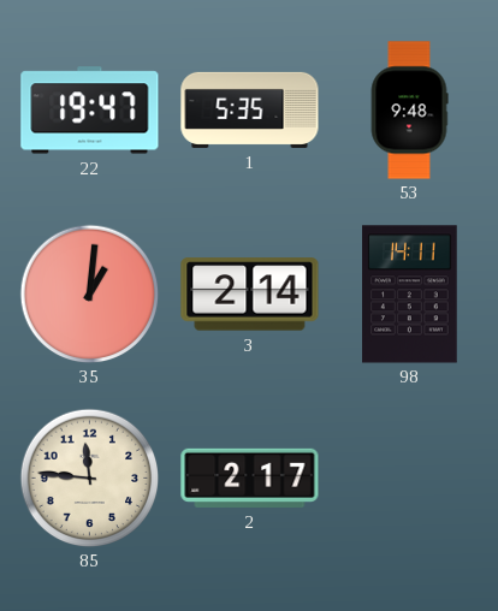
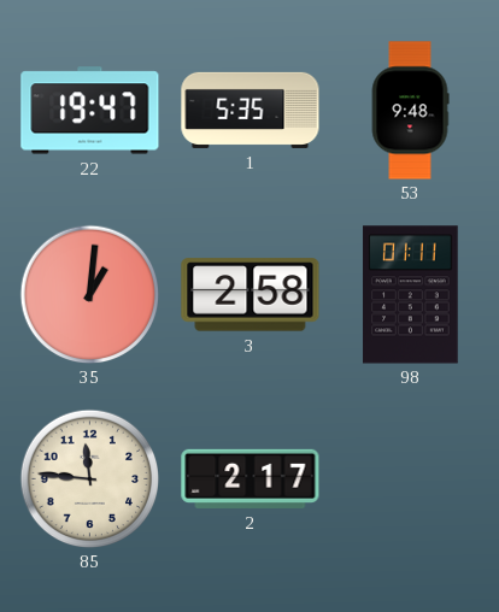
3: 2:14 -> 2:58
98: 14:11 -> 01:11
